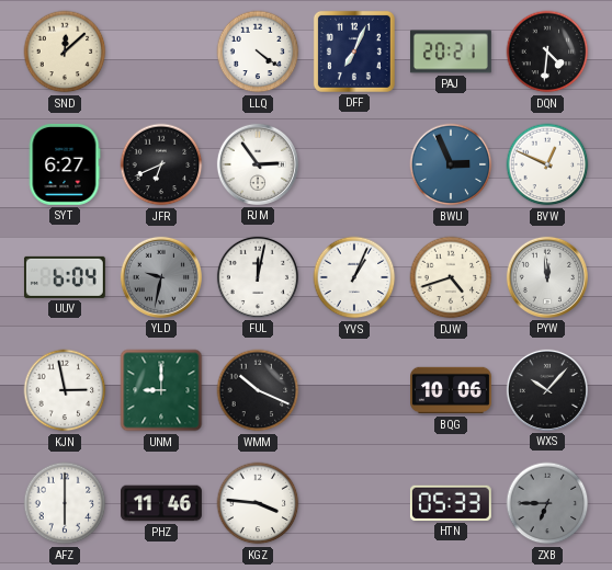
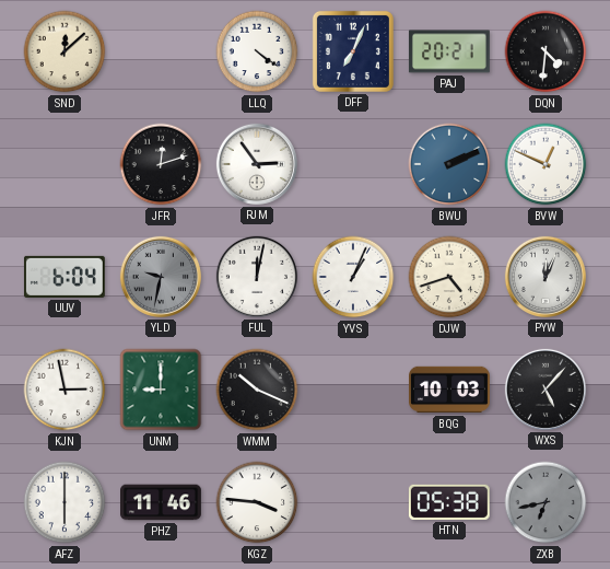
SYT: 6:27 -> none
JFR: 6:41 -> 12:12
BWU: 2:56 -> 2:11
PYW: 11:59 -> 12:04
BQG: 10:06 -> 10:03
WXS: 10:07 -> 5:07
HTN: 05:33 -> 05:38
ZXB: 6:45 -> 6:43
